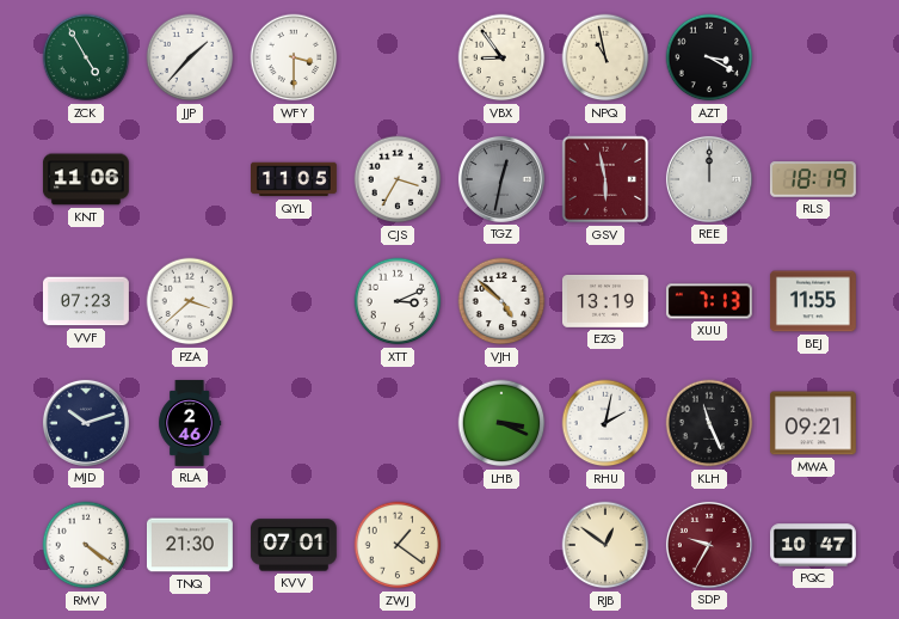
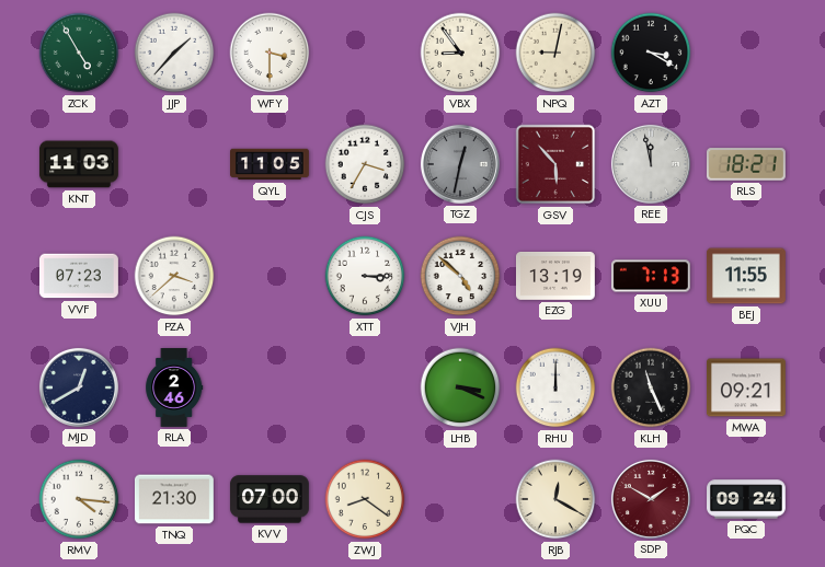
NPQ: 10:58 -> 9:02
KNT: 11:06 -> 11:03
GSV: 5:58 -> 5:53
REE: 12:00 -> 11:58
RLS: 18:19 -> 18:21
XTT: 3:11 -> 3:15
MJD: 10:12 -> 12:40
RHU: 2:02 -> 12:00
RMV: 4:21 -> 4:16
KVV: 07:01 -> 07:00
ZWJ: 1:21 -> 8:21
RJB: 12:51 -> 12:20
SDP: 9:35 -> 1:50
PQC: 10:47 -> 09:24
